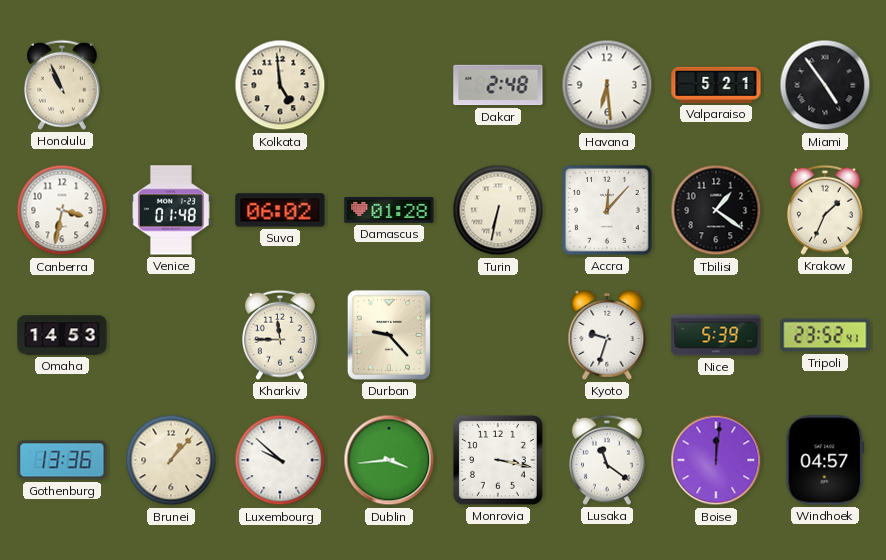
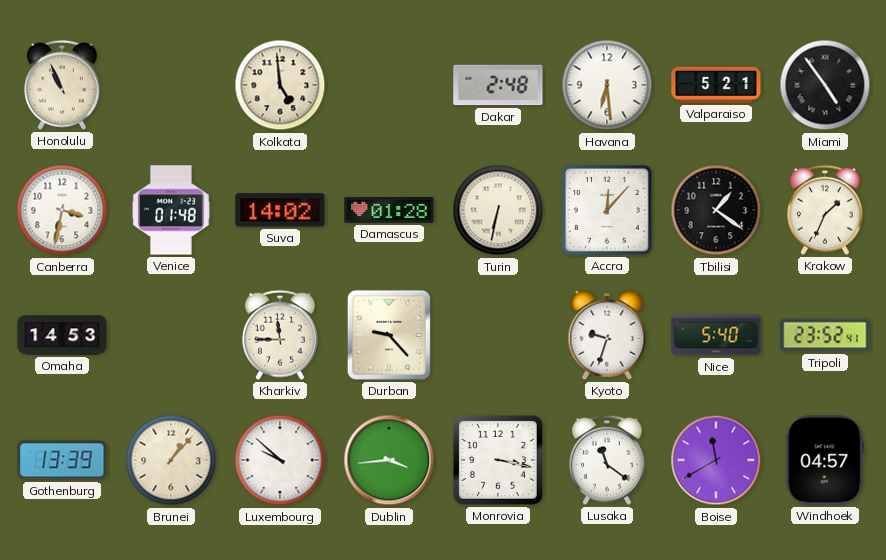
Suva: 06:02 -> 14:02
Nice: 5:39 -> 5:40
Gothenburg: 13:36 -> 13:39
Boise: 12:01 -> 11:40
